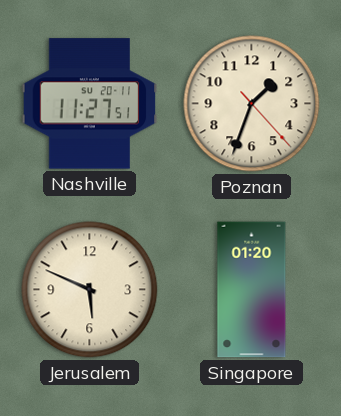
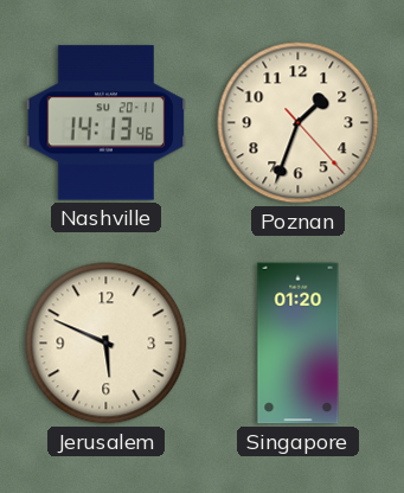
Nashville: 11:27 -> 14:13
